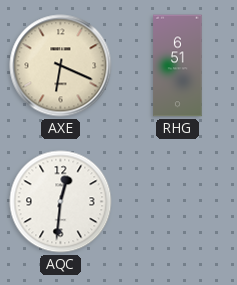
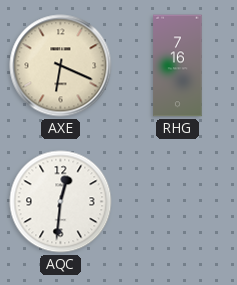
RHG: 6:51 -> 7:16
